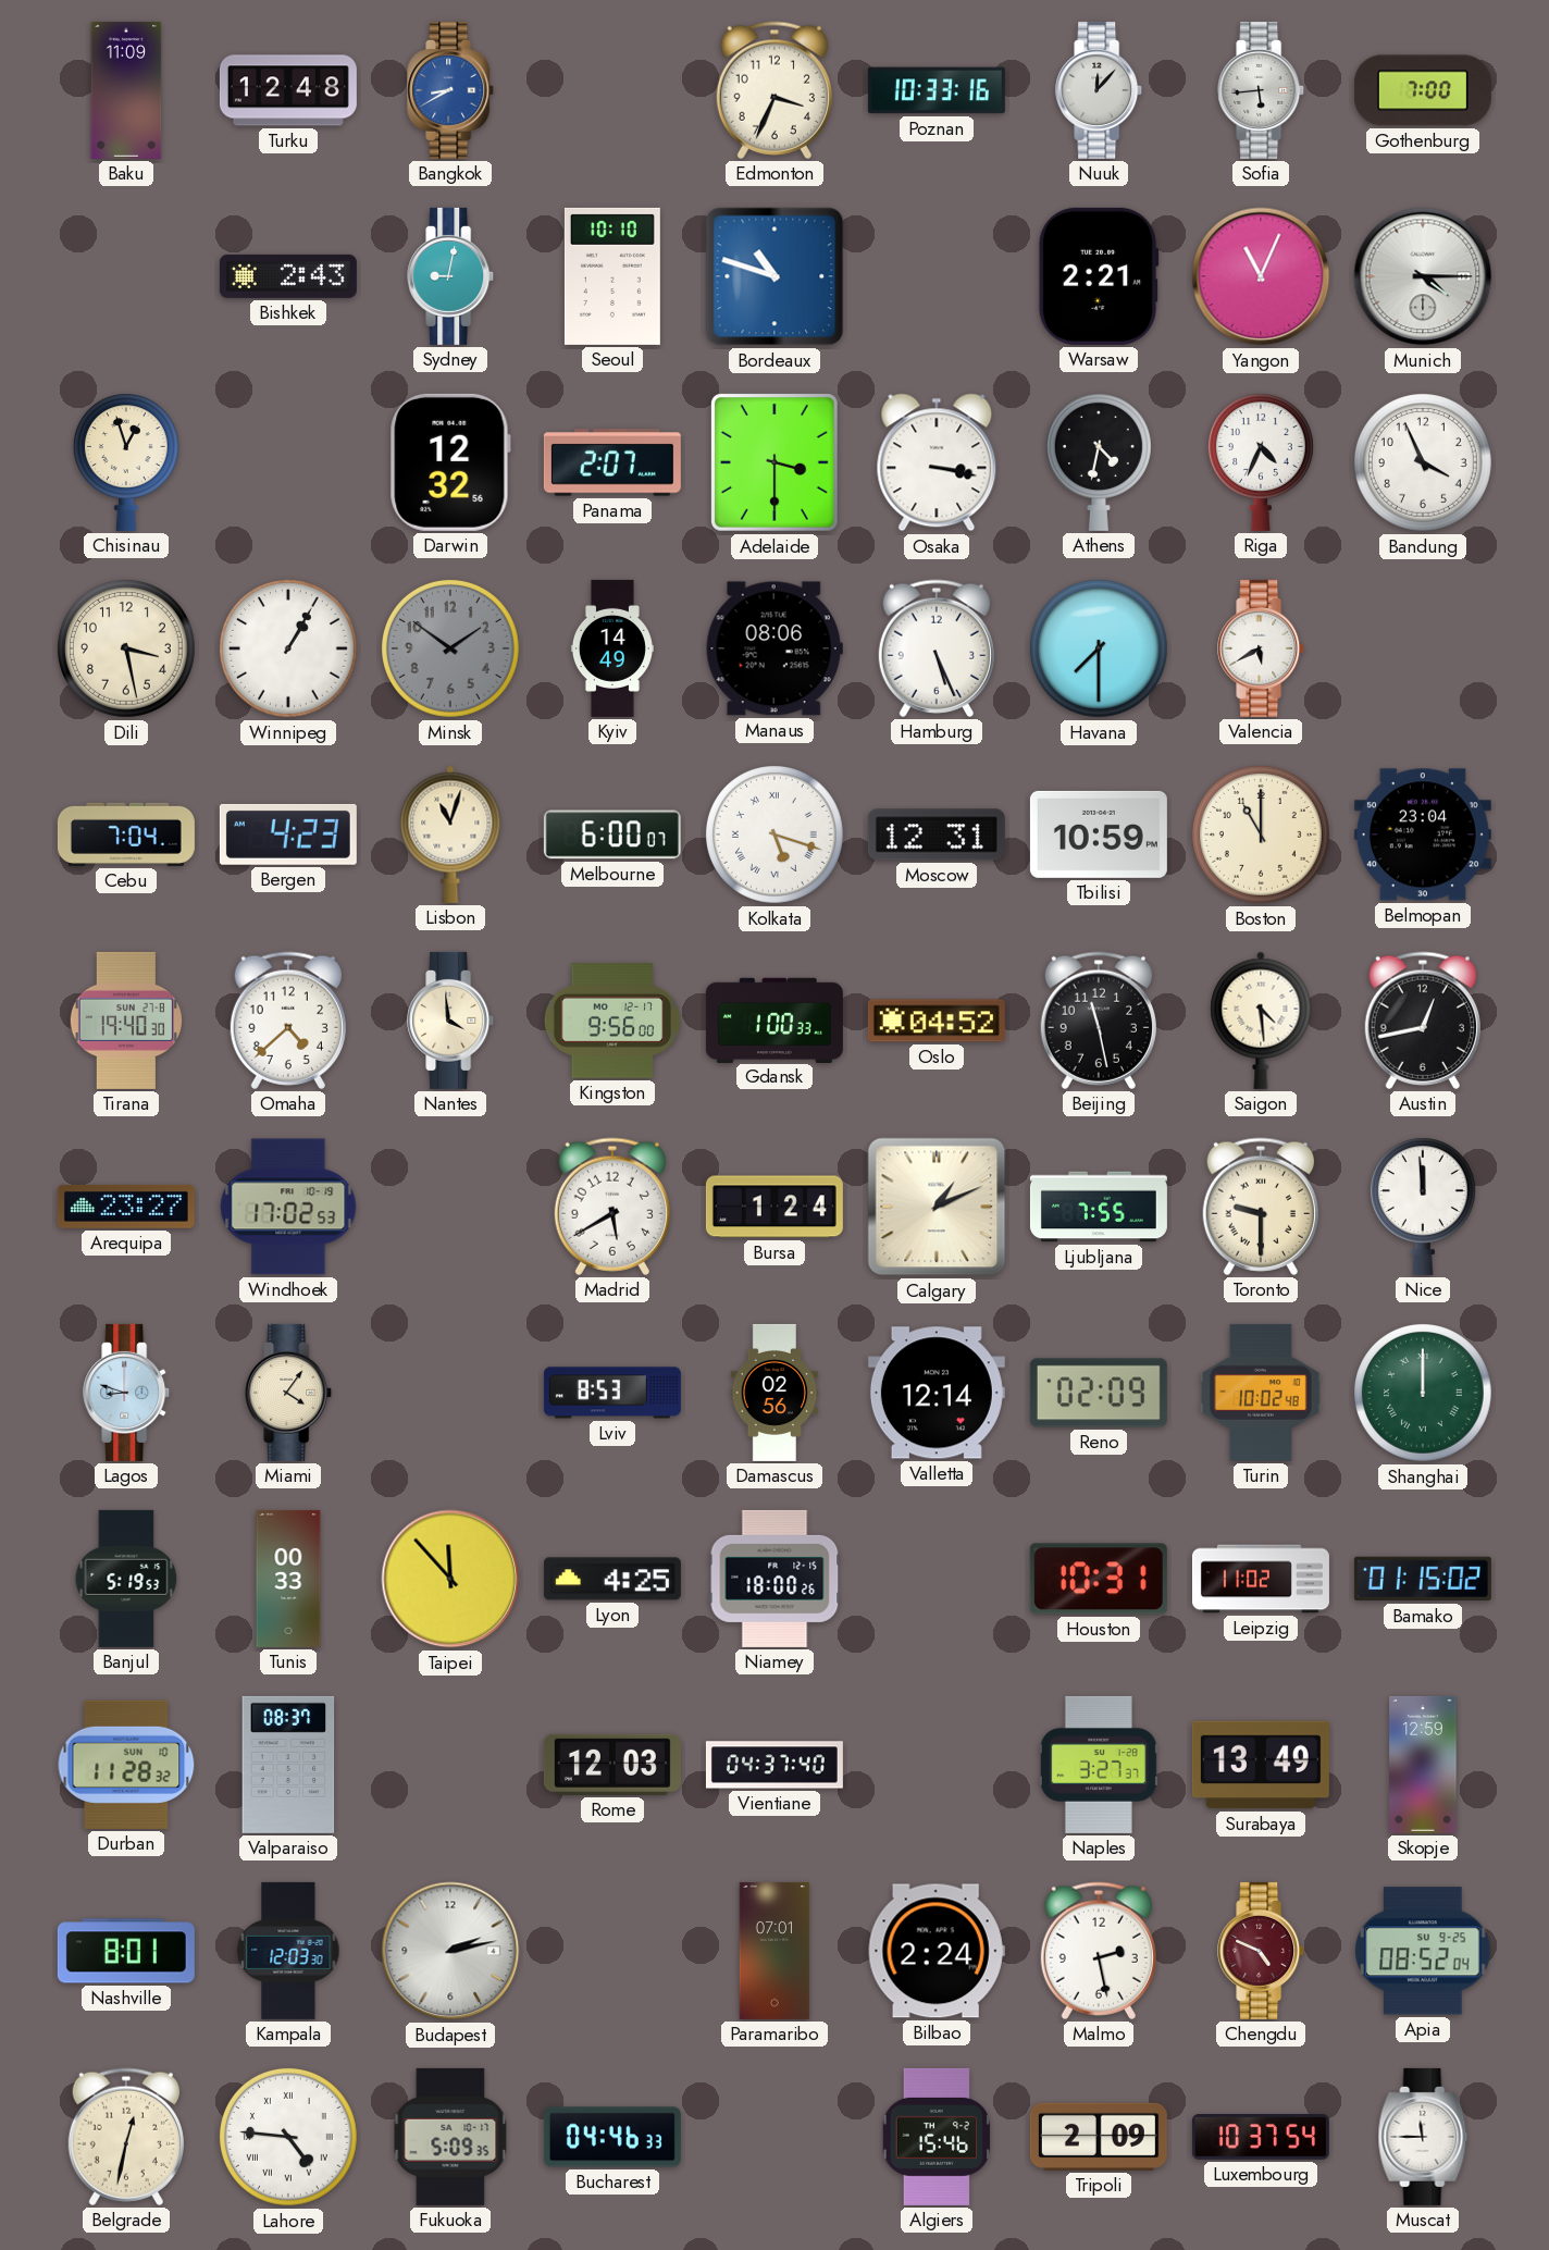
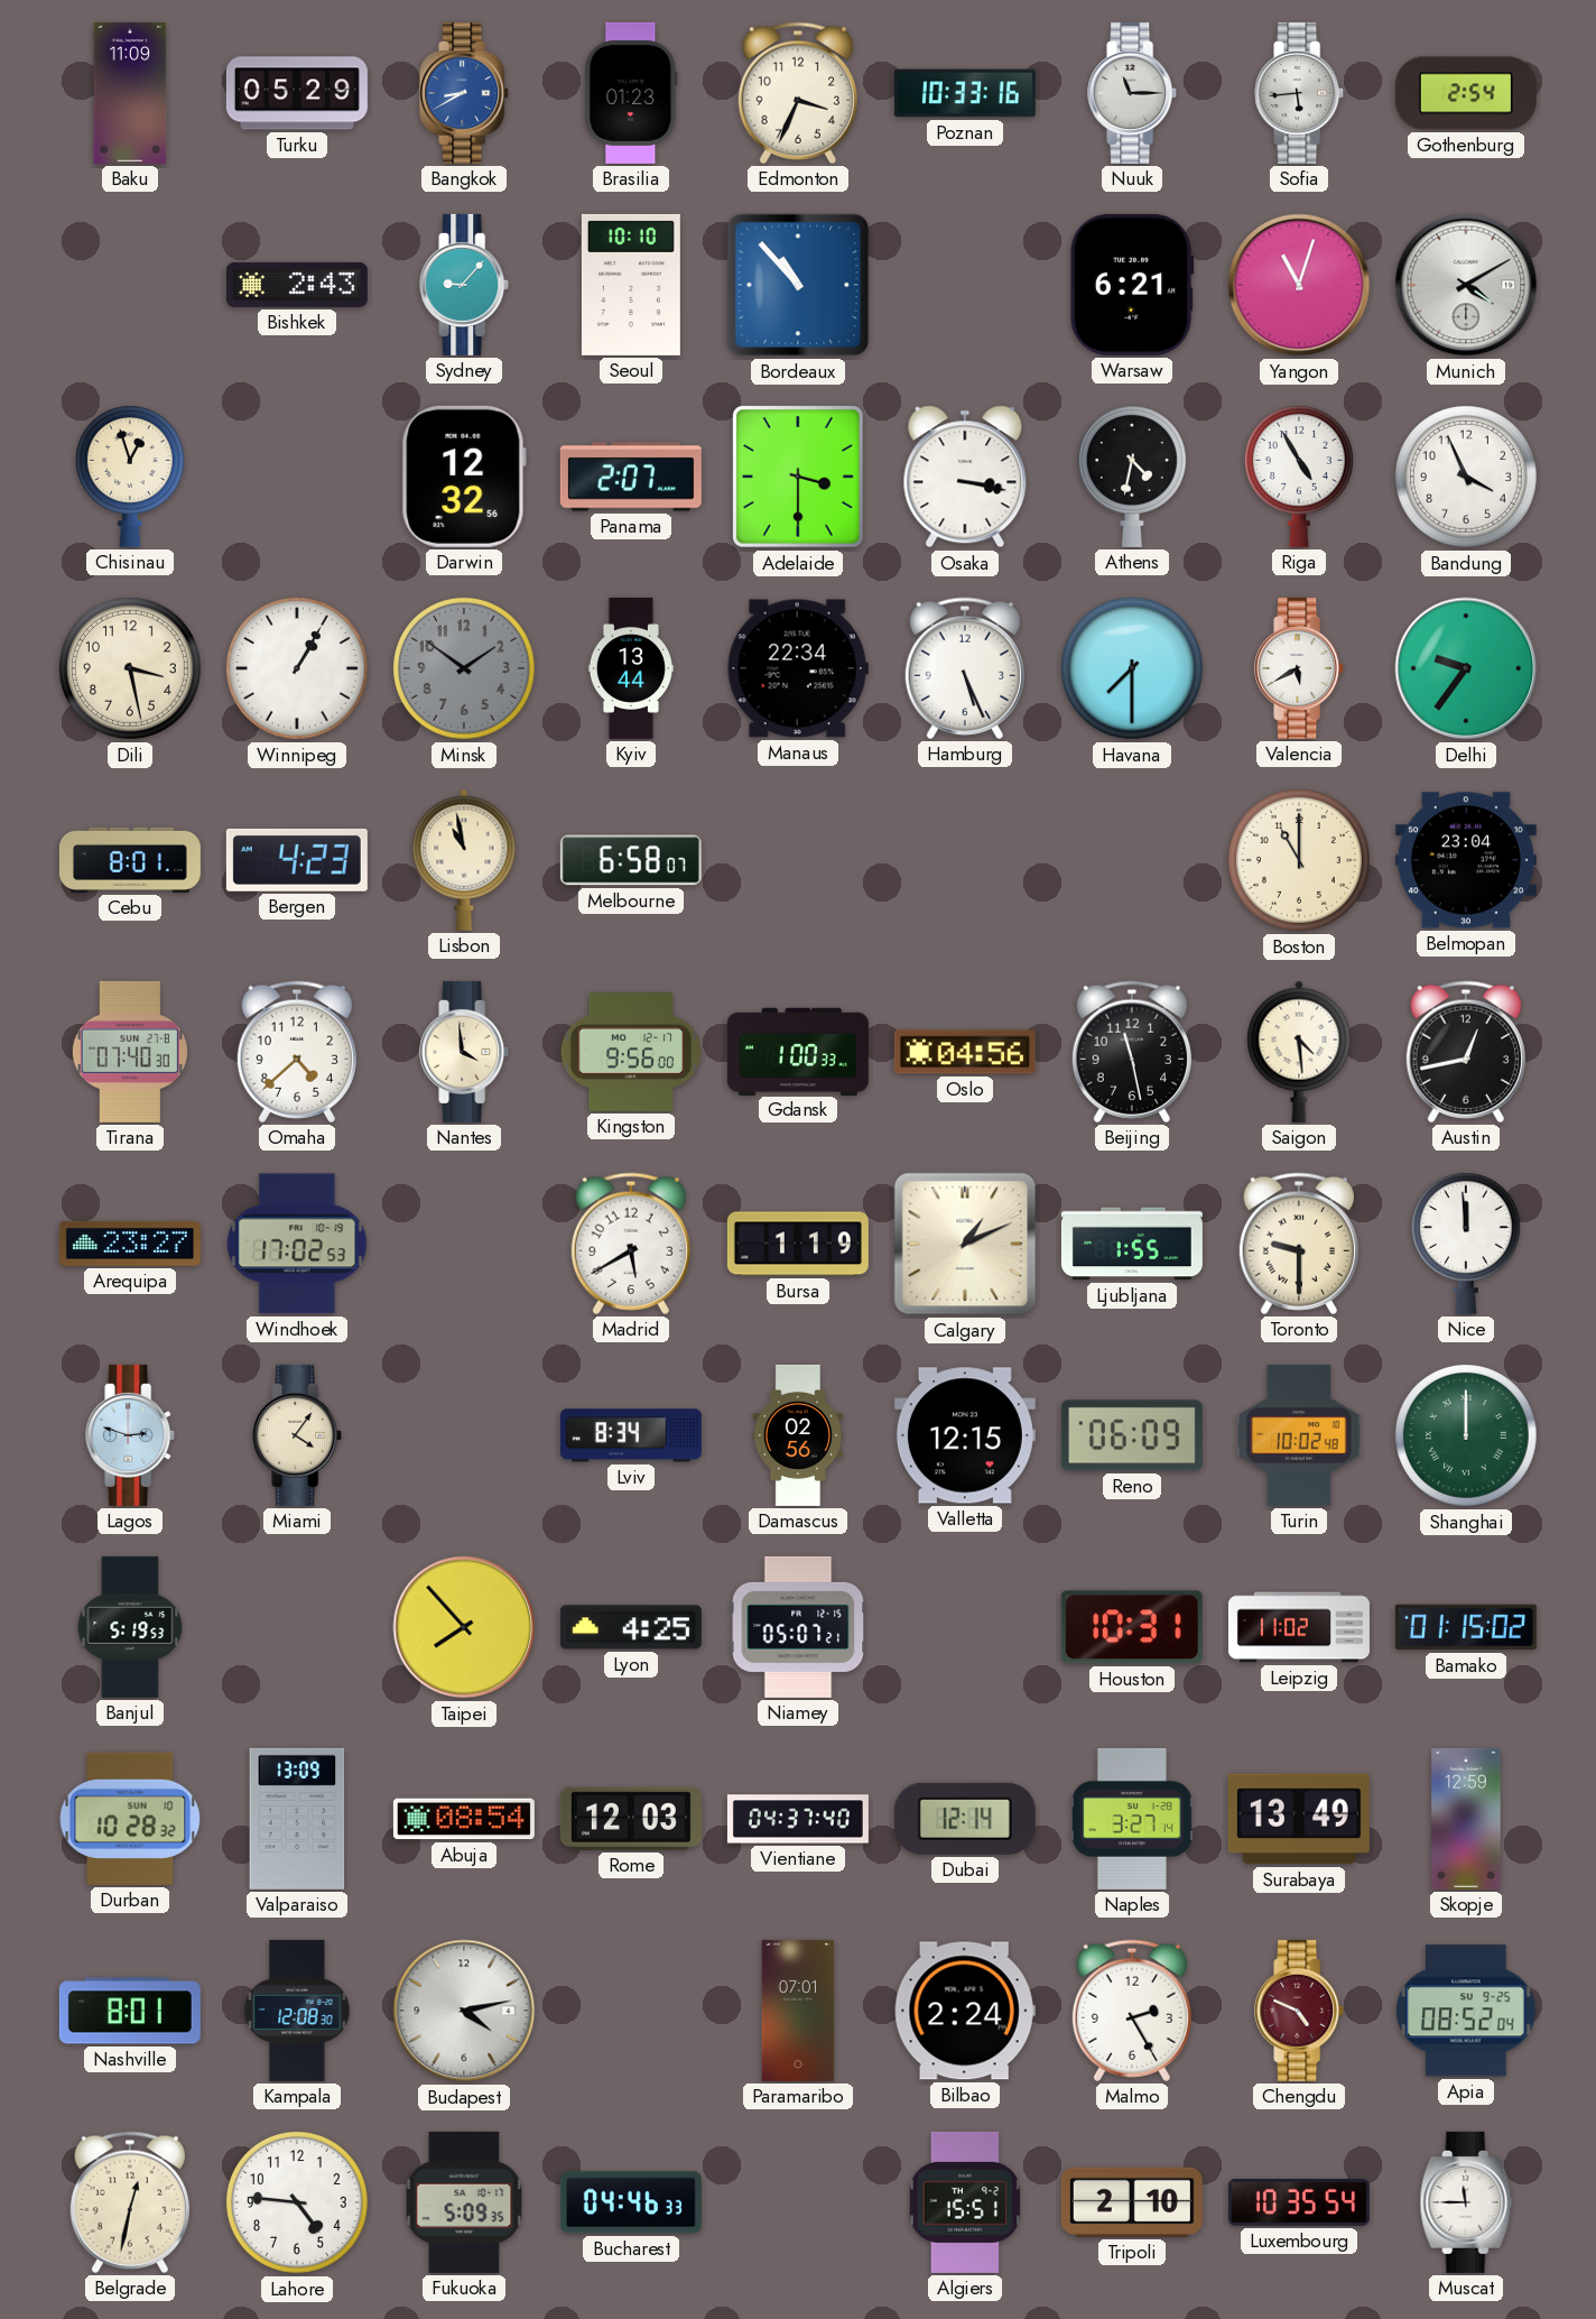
Turku: 12:48 -> 05:29
Brasilia: none -> 01:23
Nuuk: 12:07 -> 11:15
Gothenburg: 7:00 -> 2:54
Sydney: 9:02 -> 9:07
Bordeaux: 10:48 -> 10:53
Warsaw: 2:21 -> 6:21
Yangon: 11:04 -> 11:03
Munich: 4:15 -> 4:10
Riga: 4:34 -> 4:55
Kyiv: 14:49 -> 13:44
Manaus: 08:06 -> 22:34
Delhi: none -> 9:36
Cebu: 7:04 -> 8:01
Lisbon: 11:03 -> 10:58
Melbourne: 6:00 -> 6:58
Kolkata: 5:18 -> none
Moscow: 12:31 -> none
Tbilisi: 10:59 -> none
Tirana: 19:40 -> 07:40
Oslo: 04:52 -> 04:56
Bursa: 1:24 -> 1:19
Ljubljana: 7:55 -> 1:55
Lagos: 8:48 -> 2:48
Lviv: 8:53 -> 8:34
Valletta: 12:14 -> 12:15
Reno: 02:09 -> 06:09
Tunis: 00:33 -> none
Taipei: 11:53 -> 7:53
Niamey: 18:00 -> 05:07
Durban: 11:28 -> 10:28
Valparaiso: 08:37 -> 13:09
Abuja: none -> 08:54
Dubai: none -> 12:14
Naples: 3:27:37 -> 3:27:14
Kampala: 12:03 -> 12:08
Budapest: 2:13 -> 4:13
Malmo: 2:28 -> 2:25
Lahore numerals: Roman -> Arabic
Algiers: 15:46 -> 15:51
Tripoli: 2:09 -> 2:10
Luxembourg: 10:37 -> 10:35
